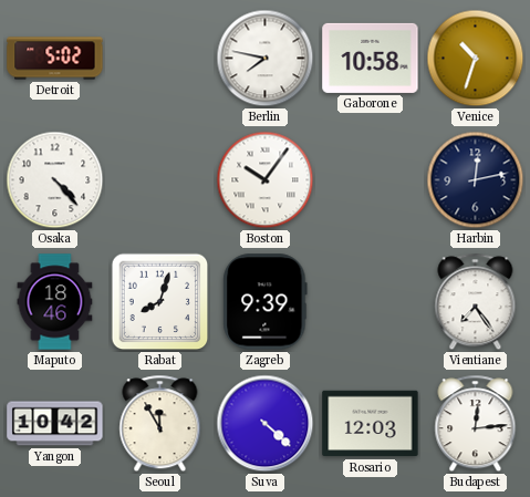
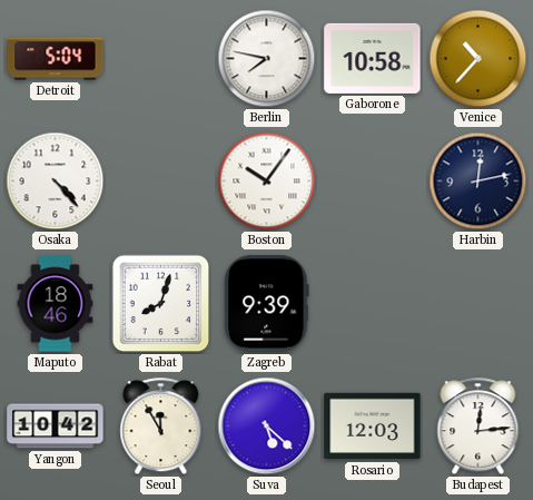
Detroit: 5:02 -> 5:04
Venice: 10:33 -> 10:37
Vientiane: 7:24 -> none
Suva: 4:22 -> 5:22
